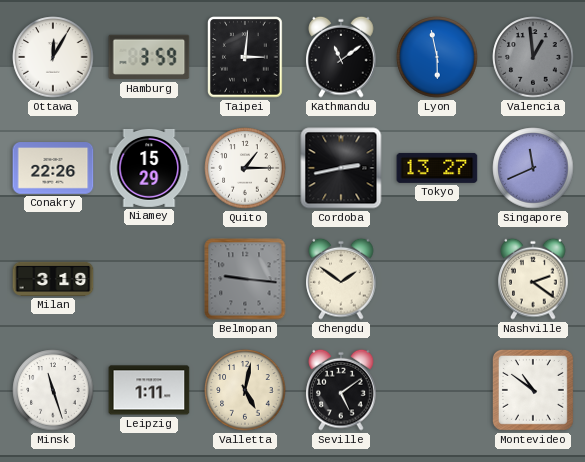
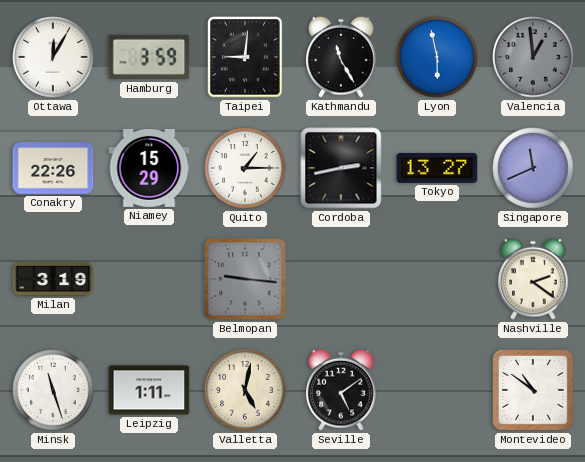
Taipei: 3:01 -> 9:01
Kathmandu: 11:09 -> 11:25
Chengdu: 1:51 -> none
